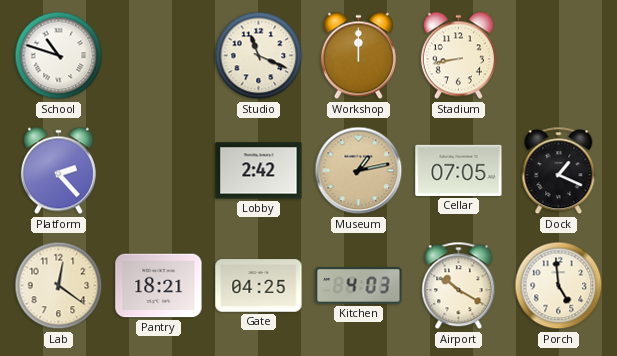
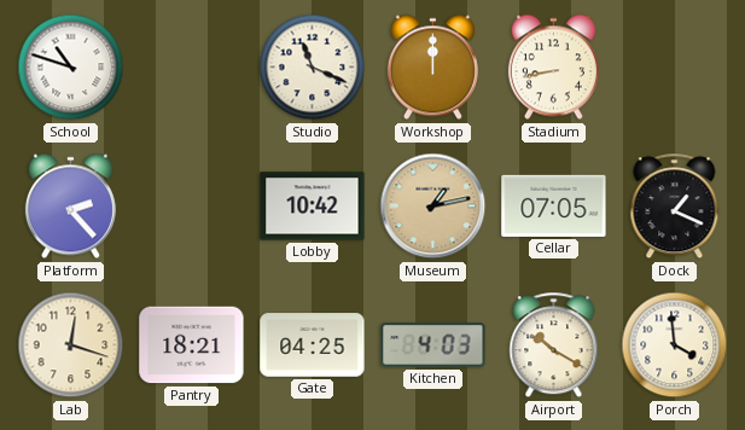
Lobby: 2:42 -> 10:42
Lab: 12:21 -> 12:18
Porch: 4:59 -> 3:59
